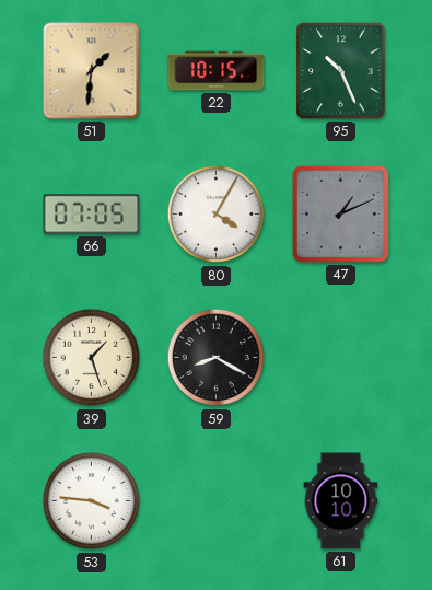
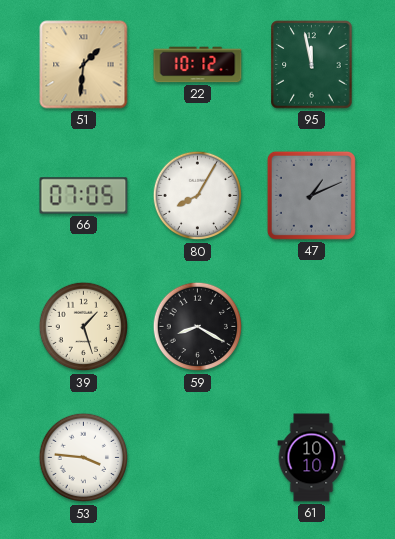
22: 10:15 -> 10:12
95: 10:26 -> 11:58
80: 4:05 -> 8:05
